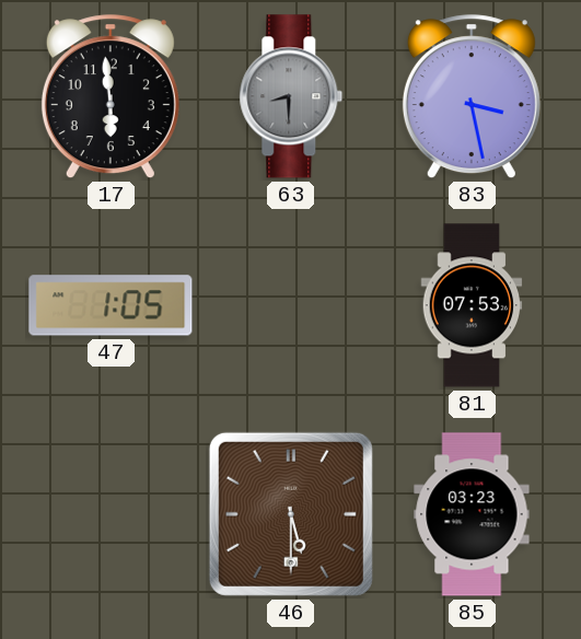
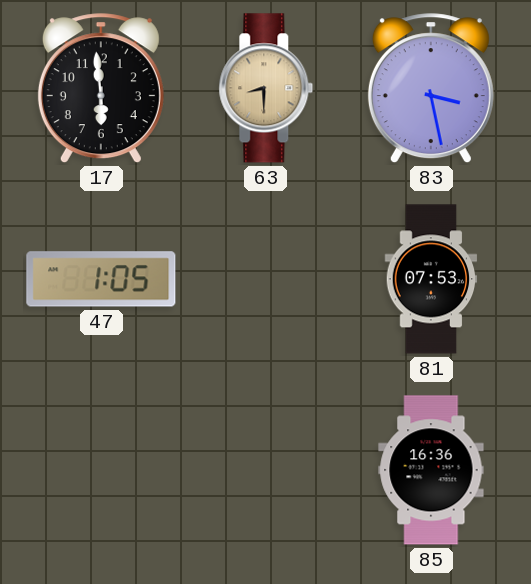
63 dial: grey -> champagne
46: 5:30 -> none
85: 03:23 -> 16:36
